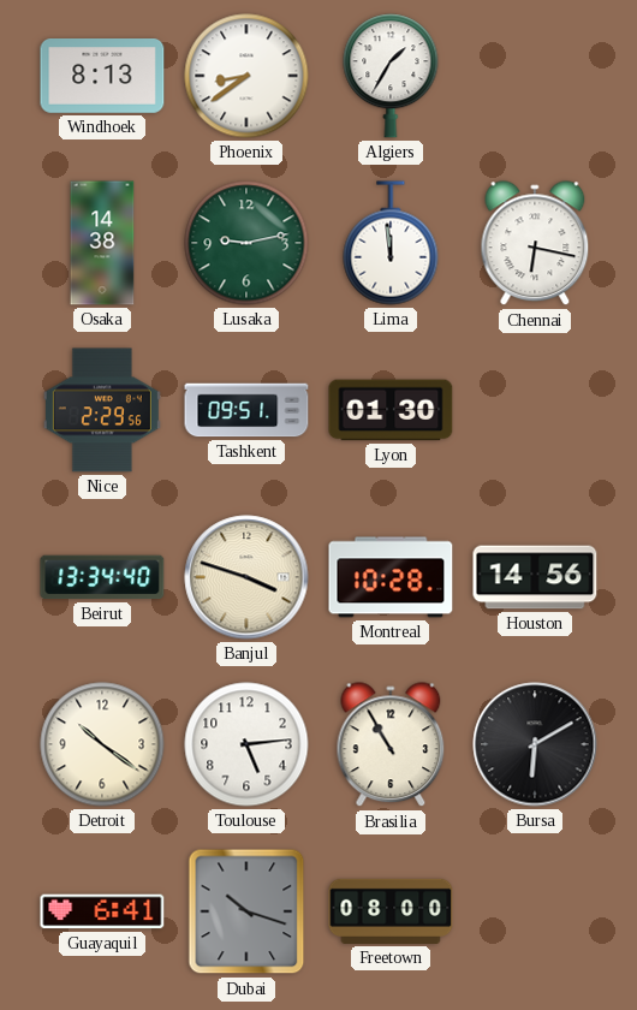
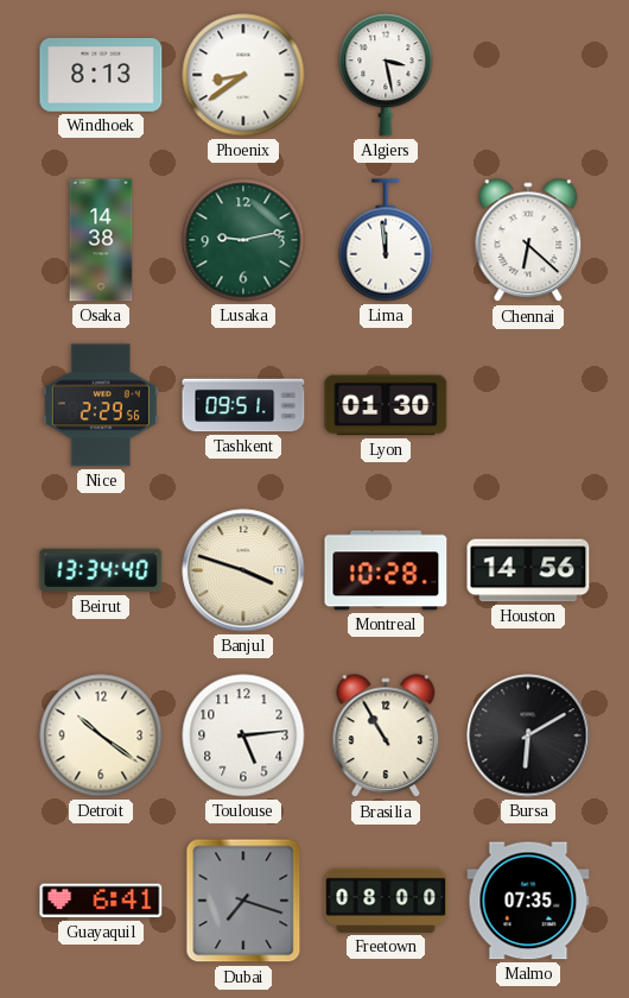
Algiers: 1:35 -> 3:28
Chennai: 6:17 -> 6:22
Dubai: 10:18 -> 7:18
Malmo: none -> 07:35
